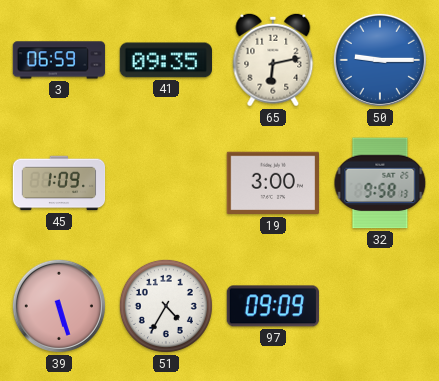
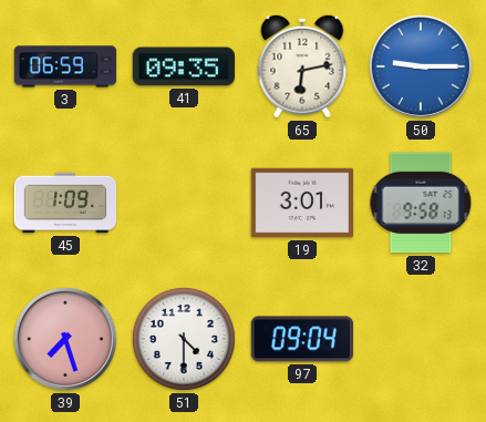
19: 3:00 -> 3:01
39: 5:27 -> 7:27
51: 4:35 -> 4:30
97: 09:09 -> 09:04
